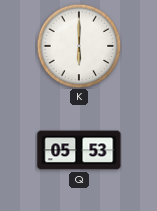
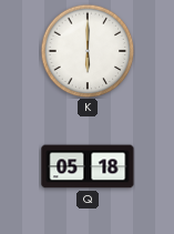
Q: 05:53 -> 05:18
